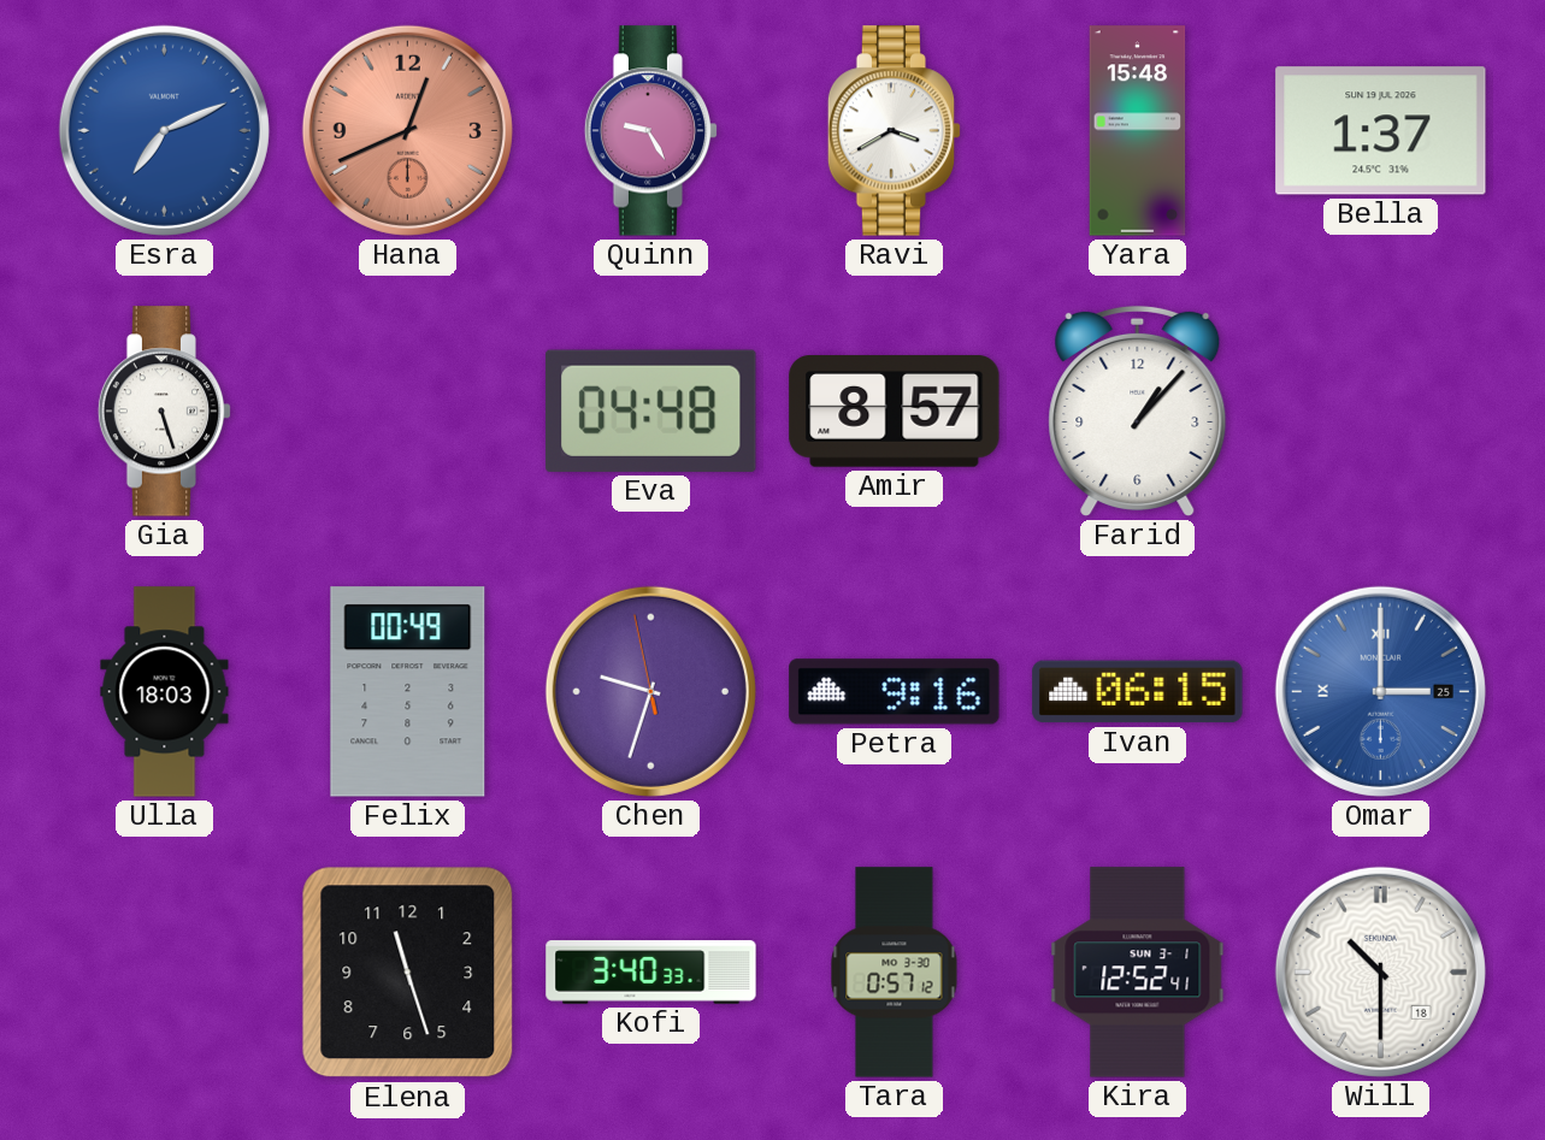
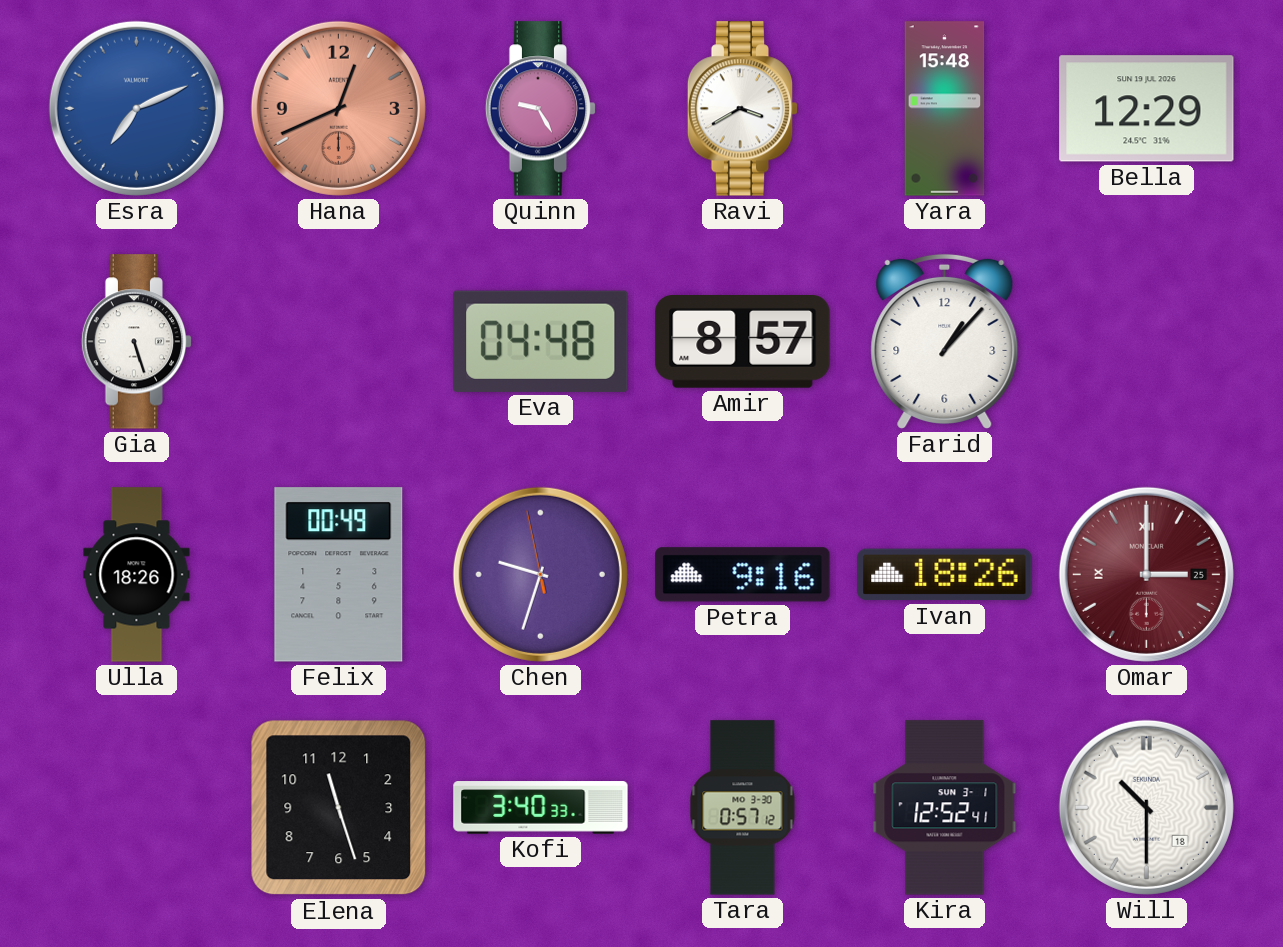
Bella: 1:37 -> 12:29
Ulla: 18:03 -> 18:26
Ivan: 06:15 -> 18:26
Omar dial: blue -> burgundy
